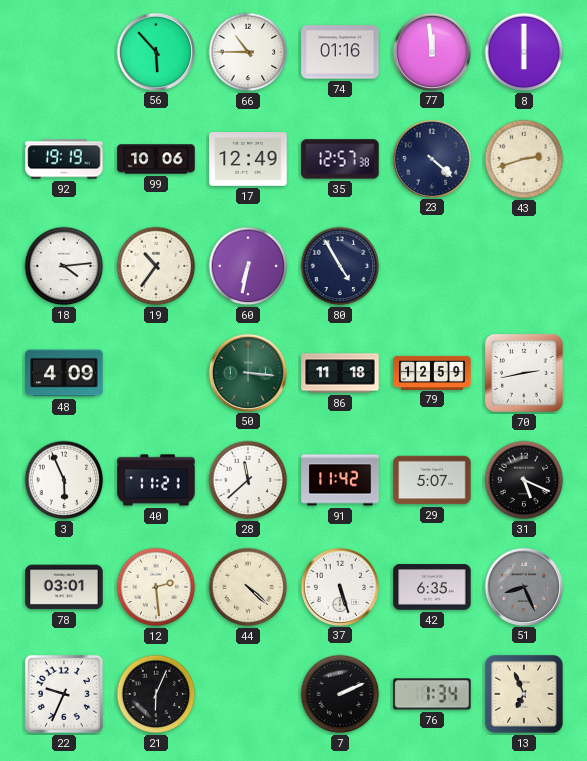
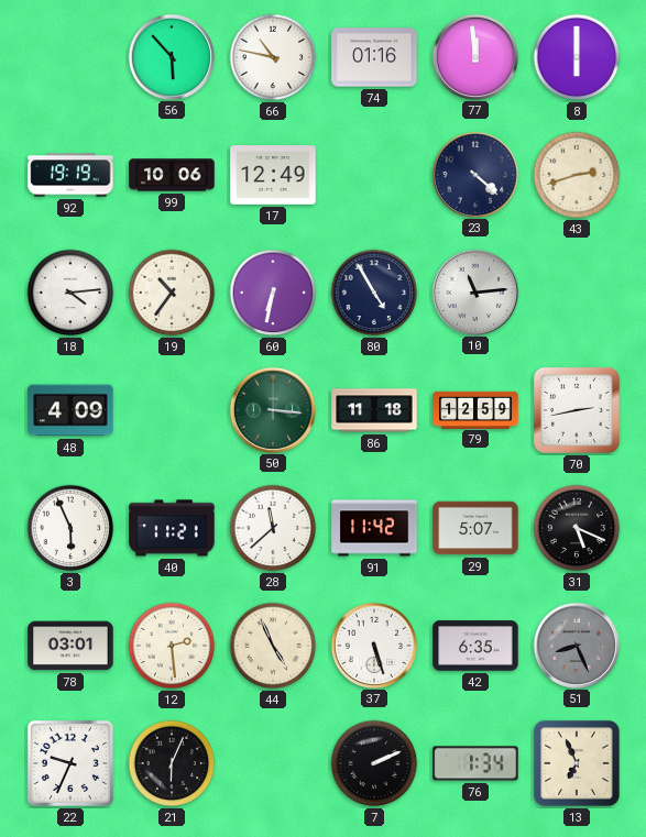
66: 10:45 -> 10:47
35: 12:57 -> none
10: none -> 11:14
44: 4:22 -> 4:56
